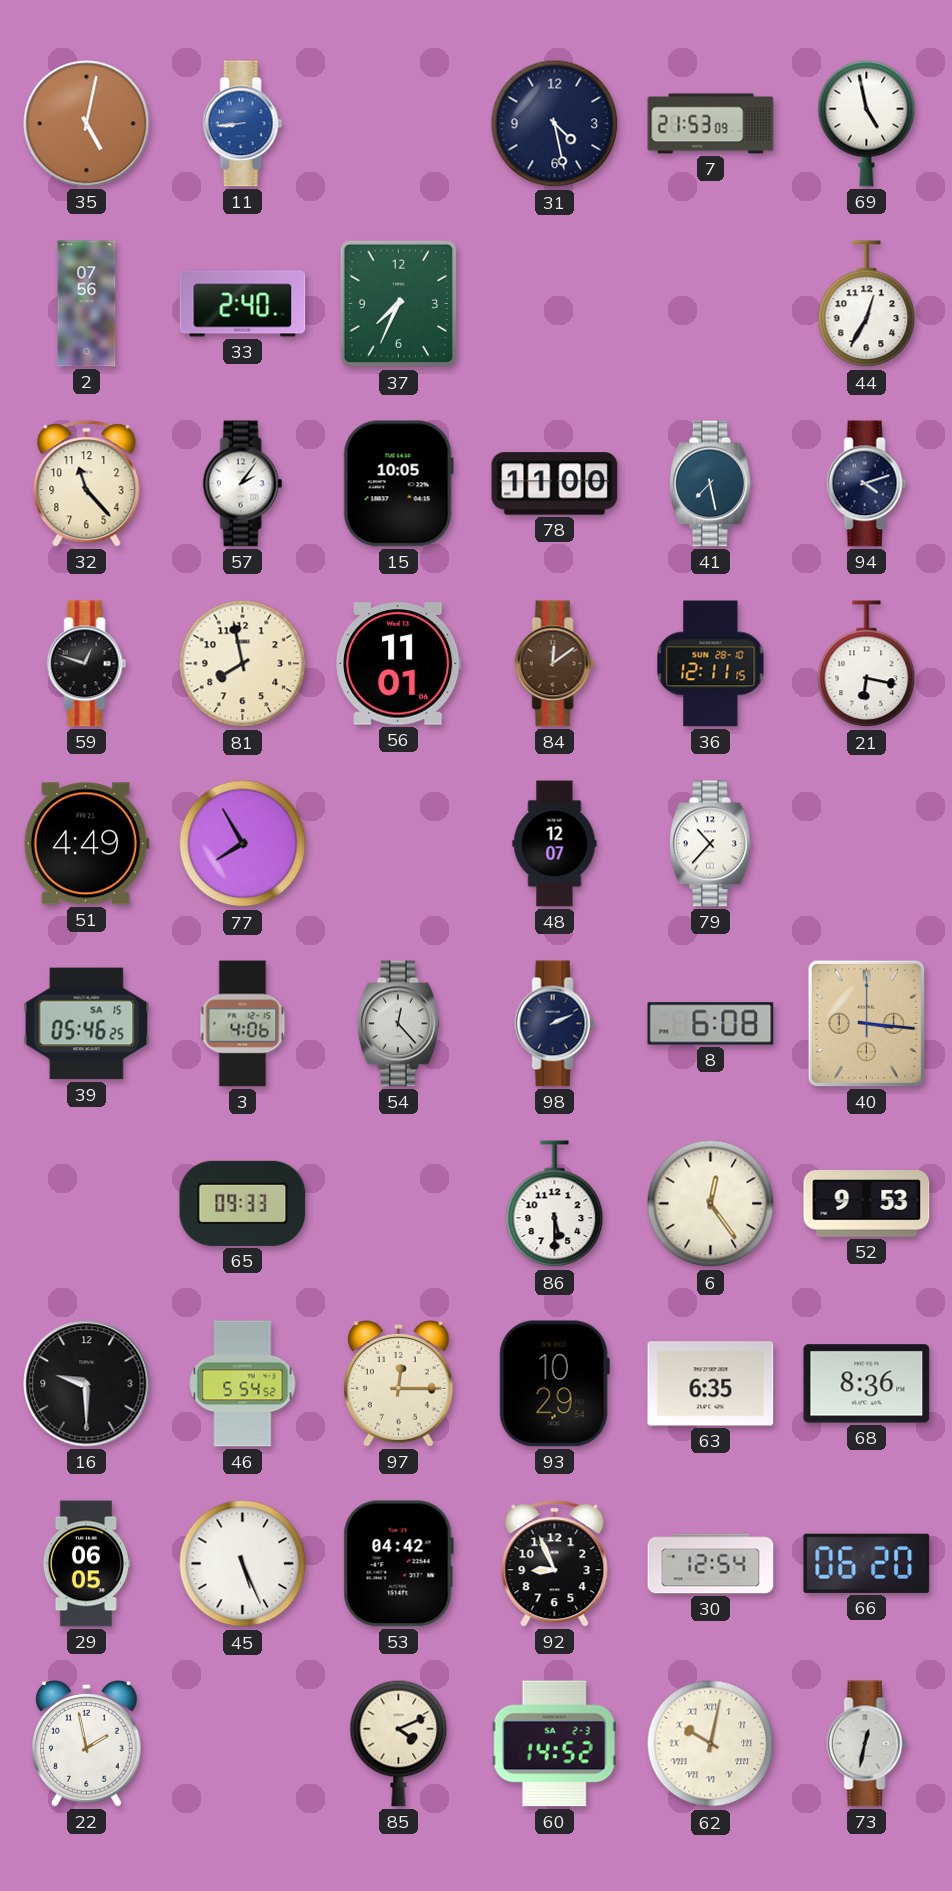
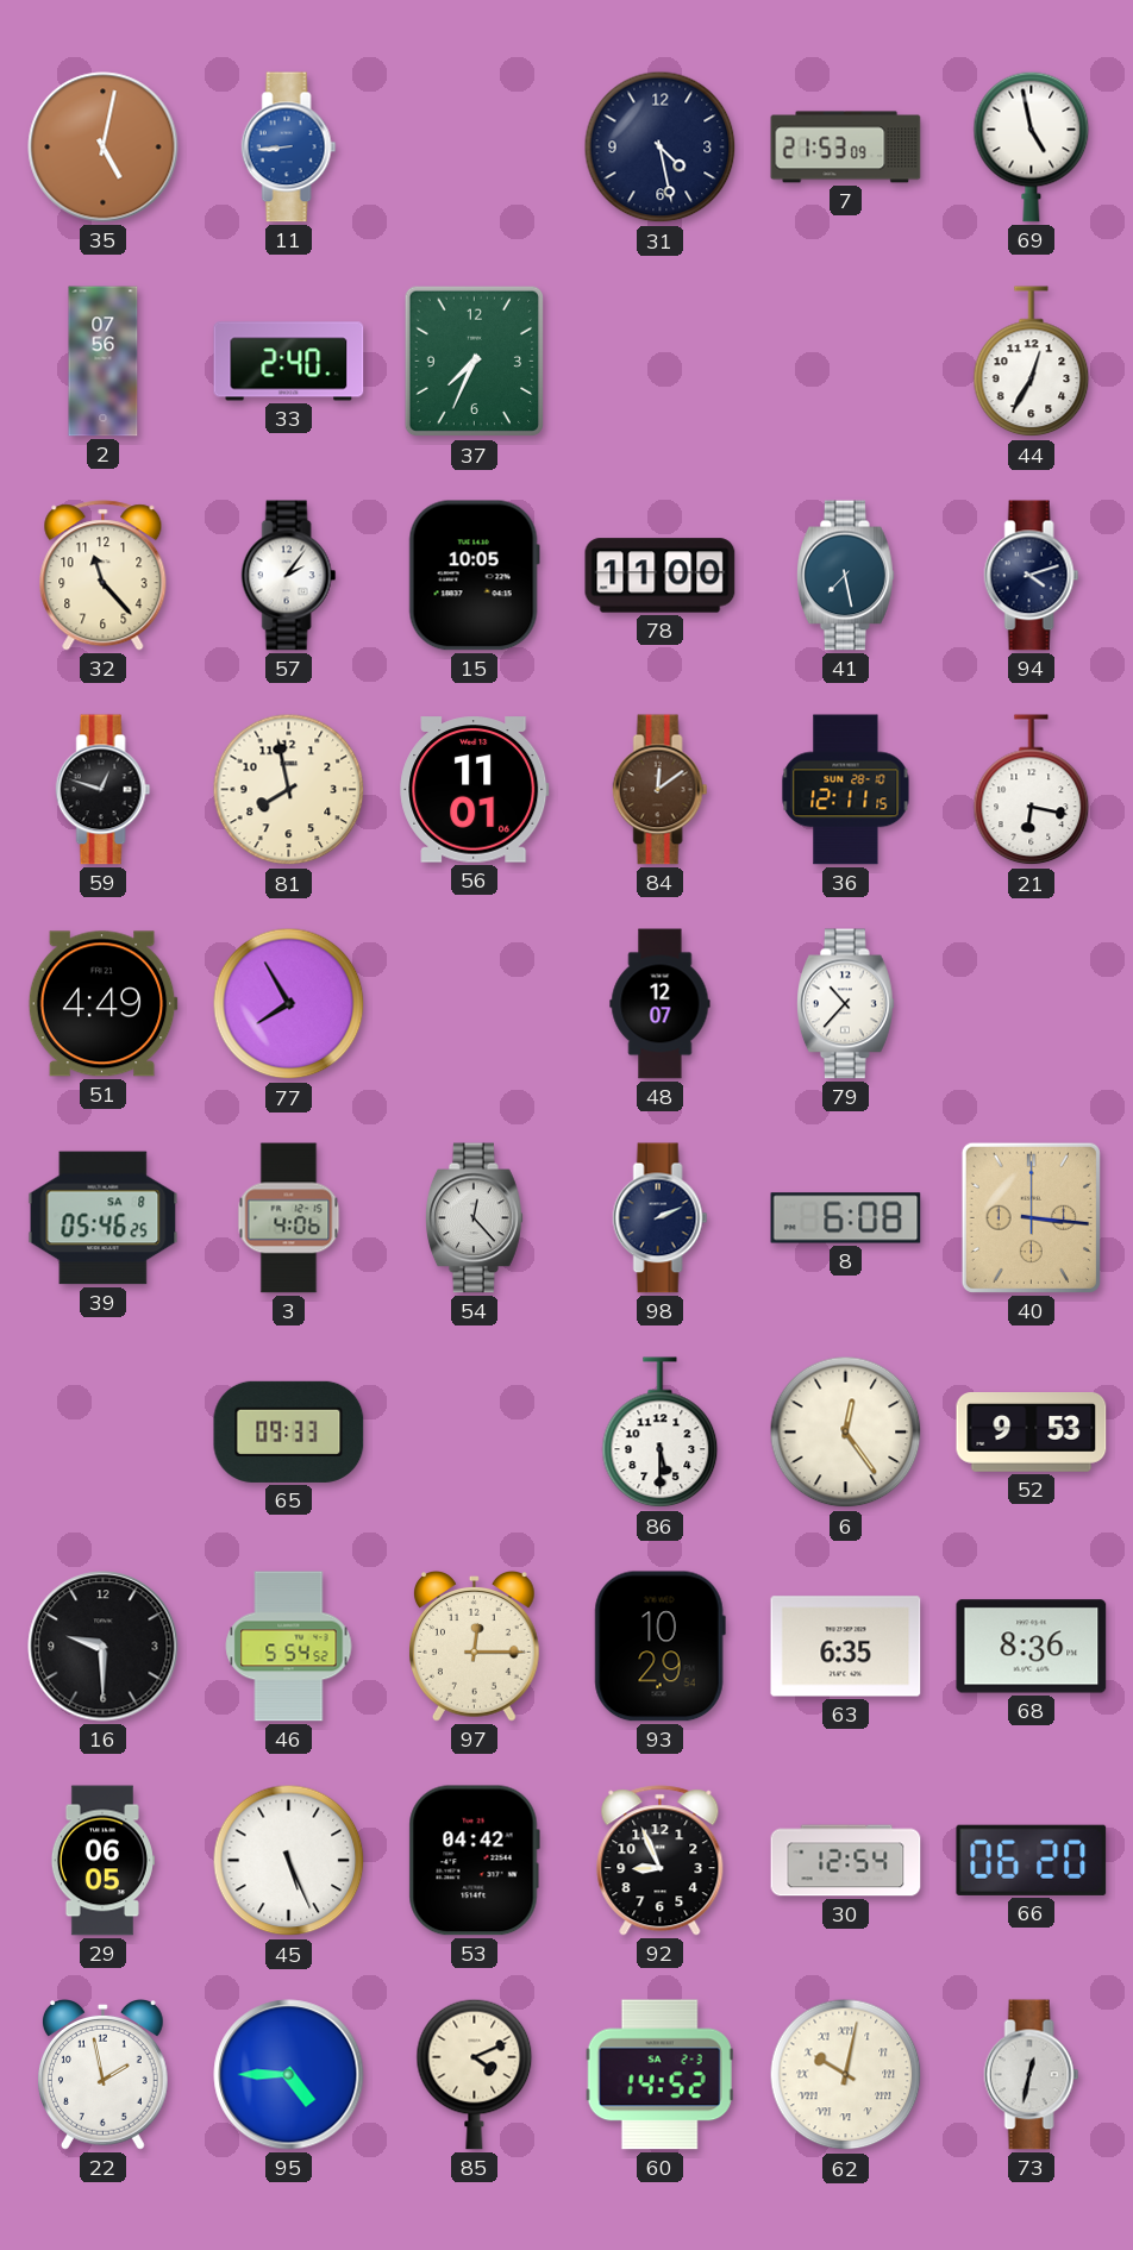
39 date: SA 15 -> SA 8
95: none -> 4:45
